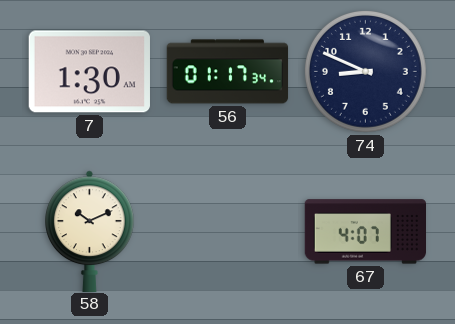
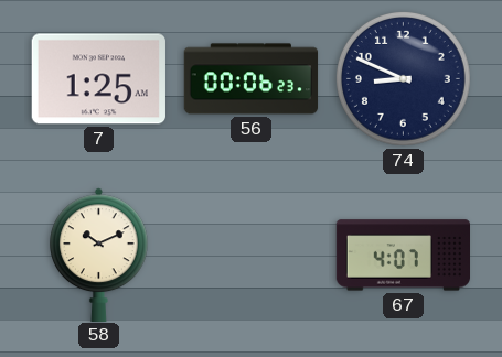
7: 1:30 -> 1:25
56: 01:17 -> 00:06
